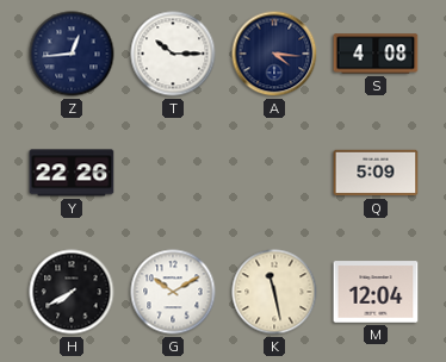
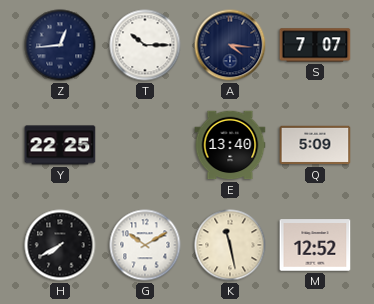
S: 4:08 -> 7:07
Y: 22:26 -> 22:25
E: none -> 13:40
M: 12:04 -> 12:52
